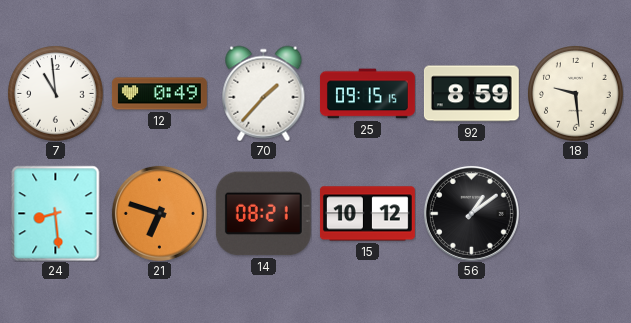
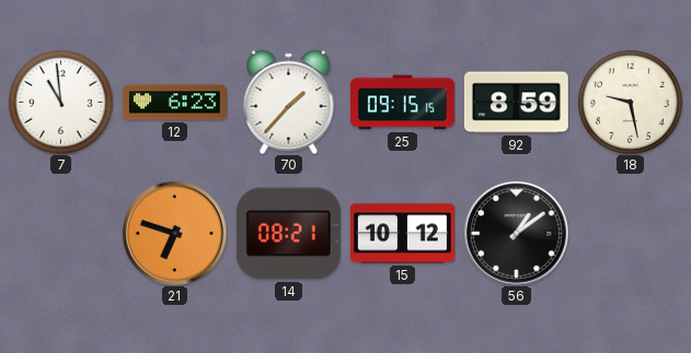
12: 0:49 -> 6:23
18: 9:29 -> 9:28
24: 8:29 -> none
